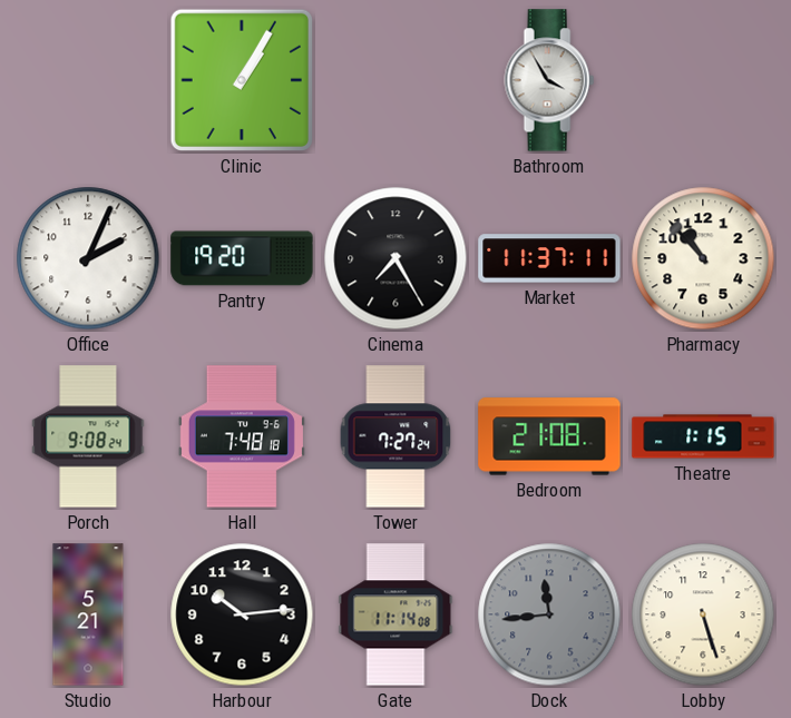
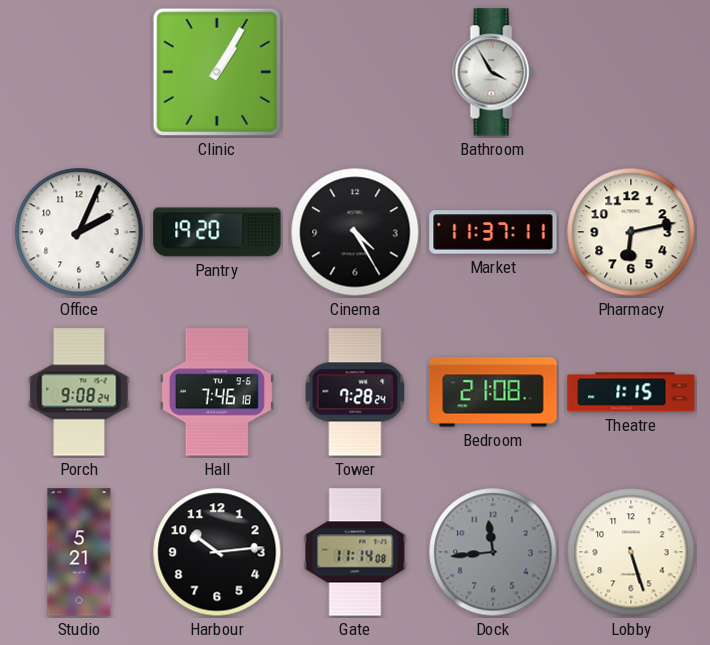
Cinema: 7:25 -> 4:25
Pharmacy: 10:53 -> 6:13
Hall: 7:48 -> 7:46
Tower: 7:27 -> 7:28
